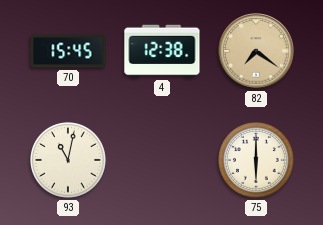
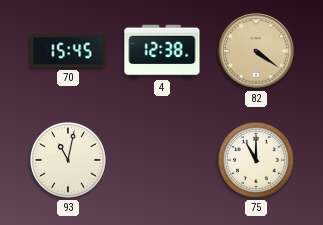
82: 7:21 -> 4:21
75: 6:00 -> 11:00
